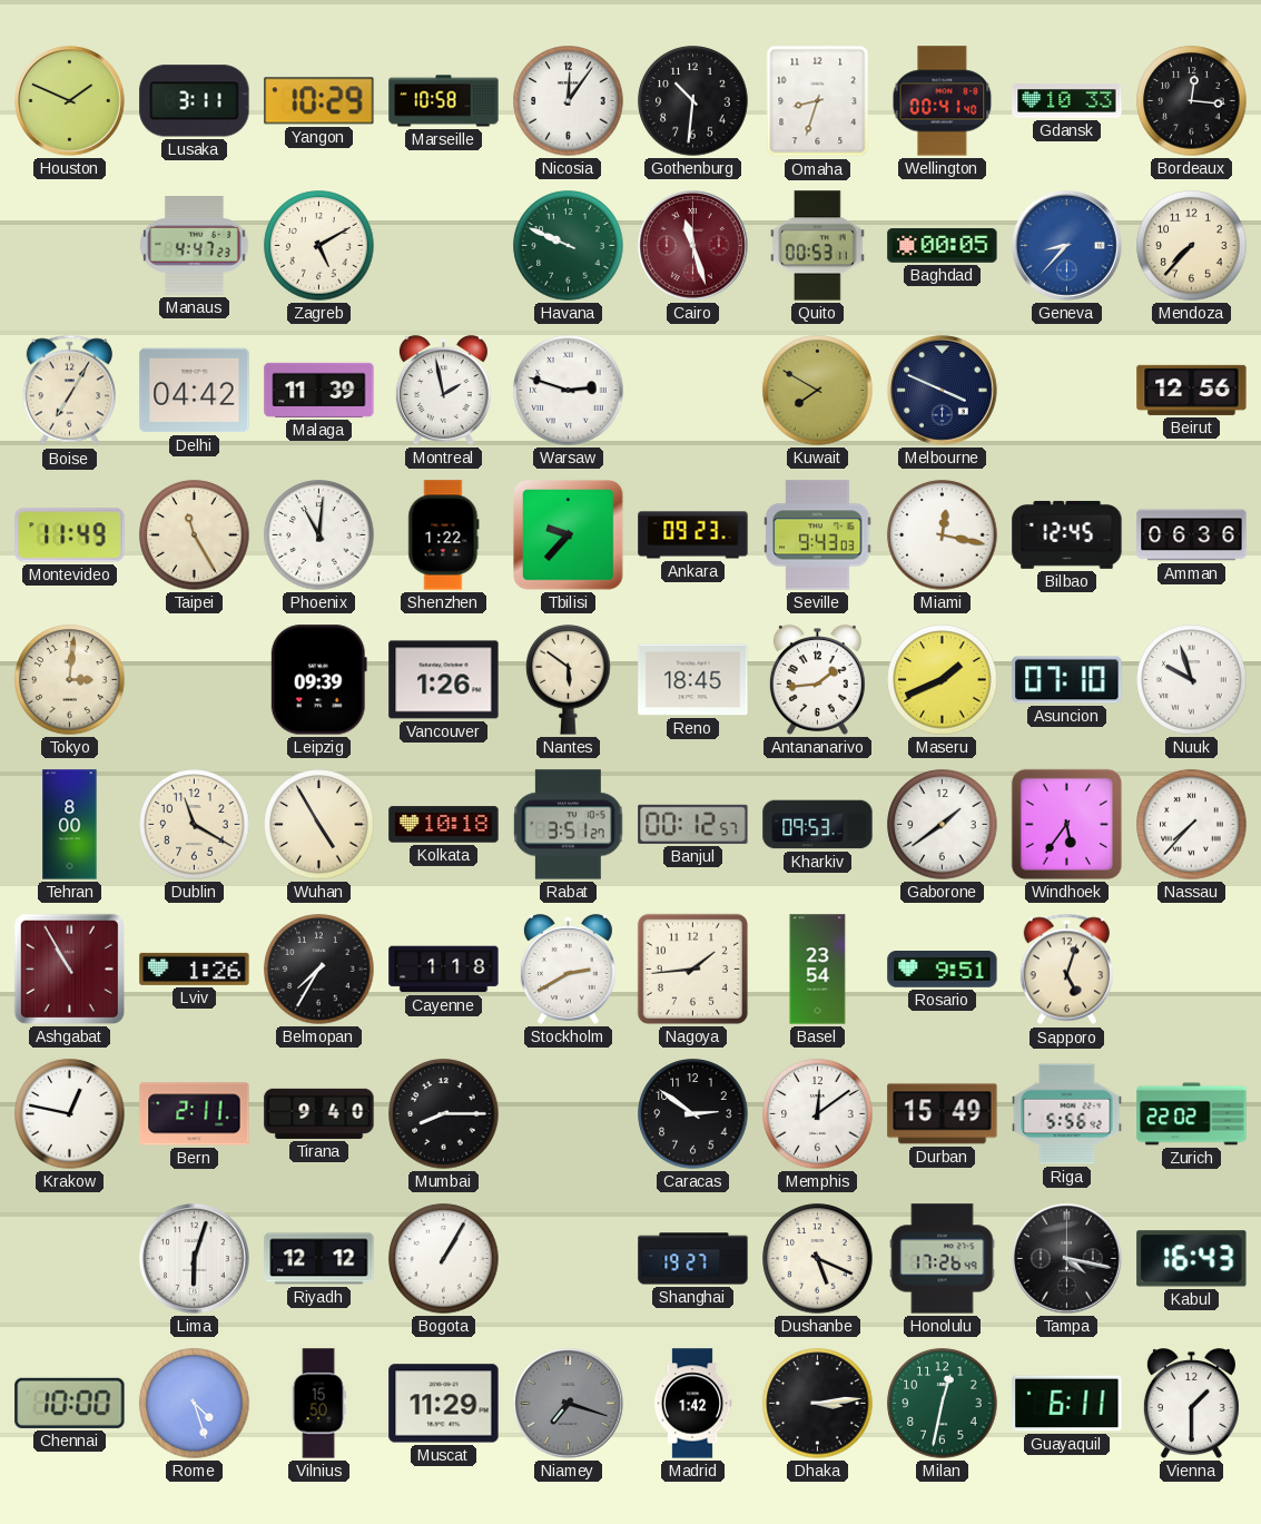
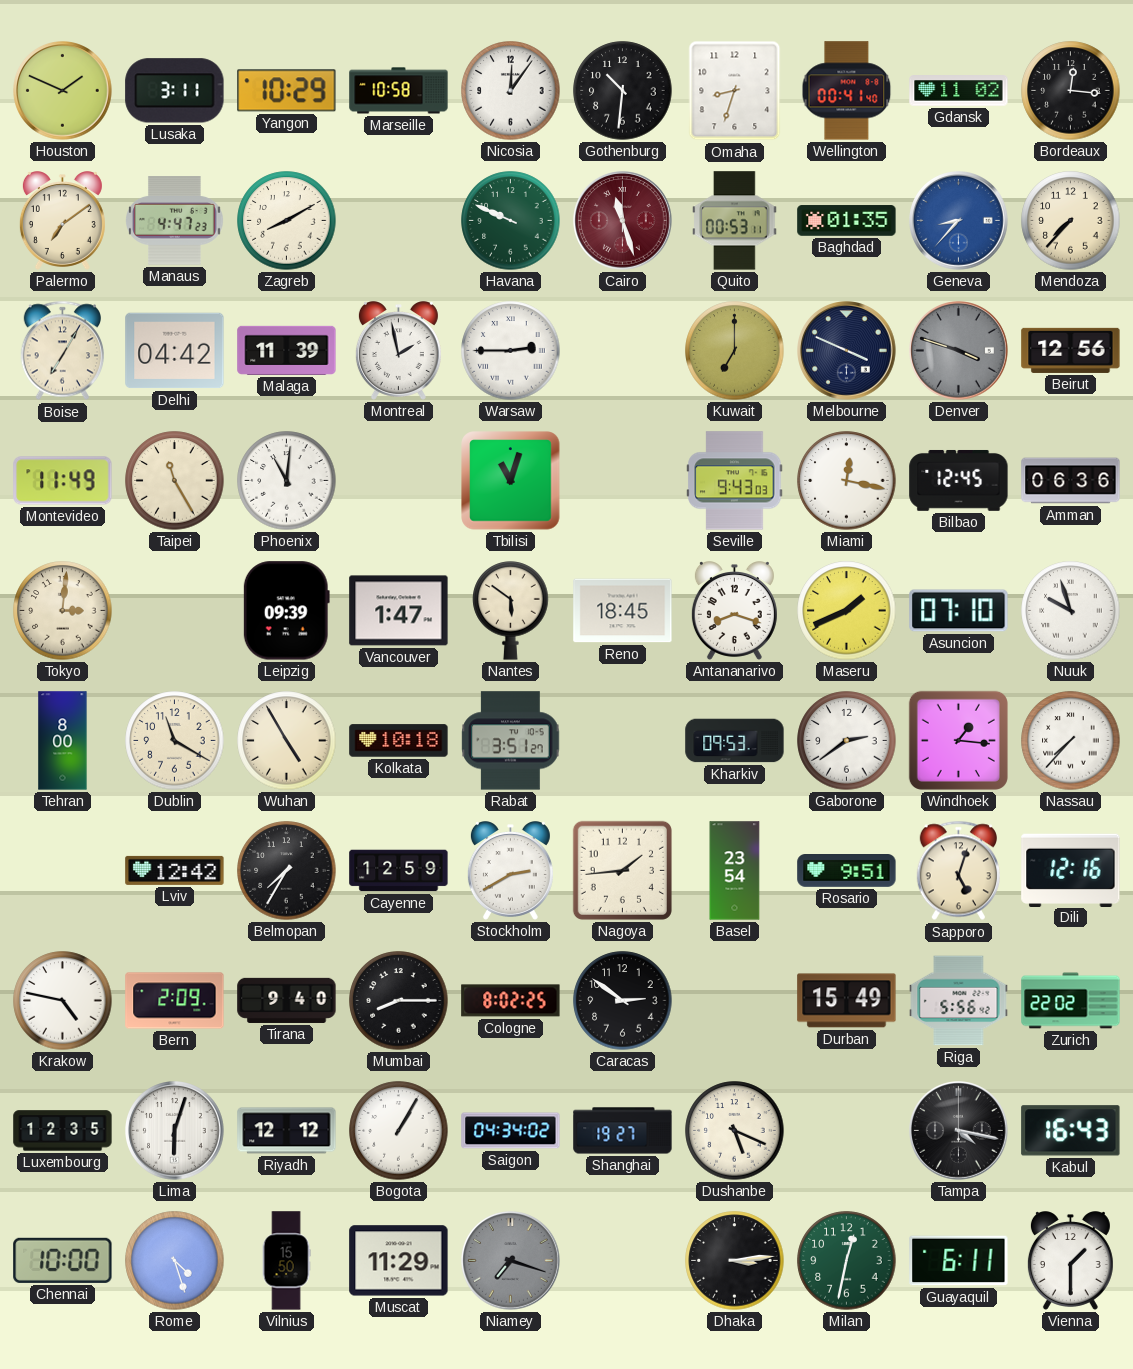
Gdansk: 10:33 -> 11:02
Palermo: none -> 7:09
Zagreb: 5:10 -> 8:10
Baghdad: 00:05 -> 01:35
Warsaw: 2:48 -> 2:45
Kuwait: 7:50 -> 7:00
Denver: none -> 3:48
Shenzhen: 1:22 -> none
Tbilisi: 9:37 -> 11:03
Ankara: 09:23 -> none
Vancouver: 1:26 -> 1:47
Antananarivo: 1:44 -> 8:18
Banjul: 00:12 -> none
Gaborone: 1:39 -> 2:39
Windhoek: 5:36 -> 1:16
Ashgabat: 10:55 -> none
Lviv: 1:26 -> 12:42
Cayenne: 1:18 -> 12:59
Dili: none -> 12:16
Krakow: 12:47 -> 4:47
Bern: 2:11 -> 2:09
Cologne: none -> 8:02
Memphis: 12:09 -> none
Luxembourg: none -> 12:35
Saigon: none -> 04:34
Honolulu: 17:26 -> none
Madrid: 1:42 -> none
